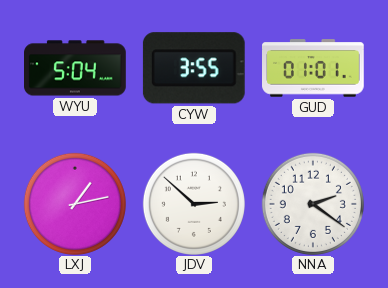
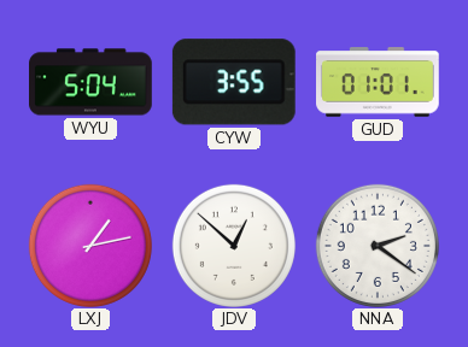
JDV: 2:52 -> 12:52
